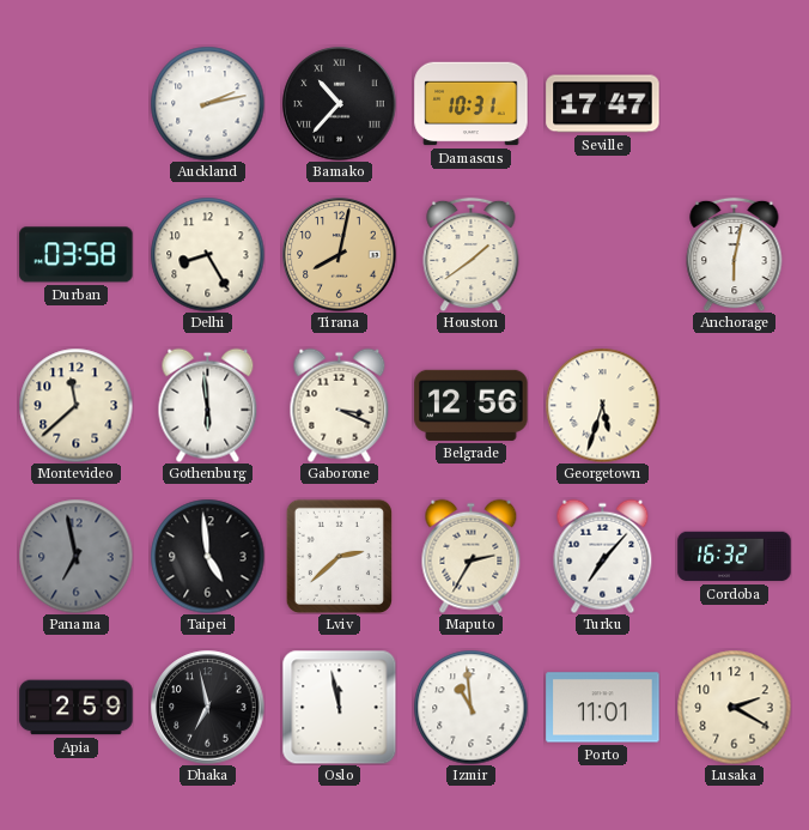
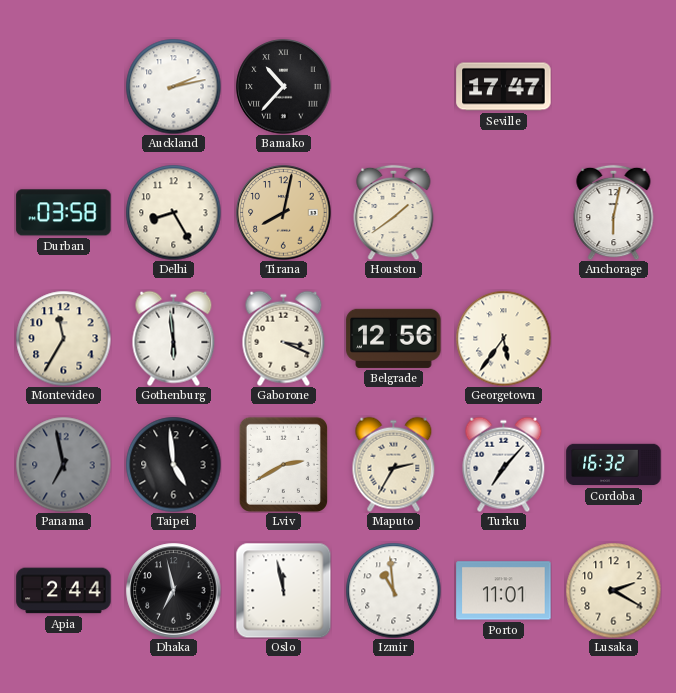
Damascus: 10:31 -> none
Montevideo: 11:38 -> 11:35
Georgetown: 5:33 -> 5:36
Lviv: 2:38 -> 2:40
Apia: 2:59 -> 2:44
